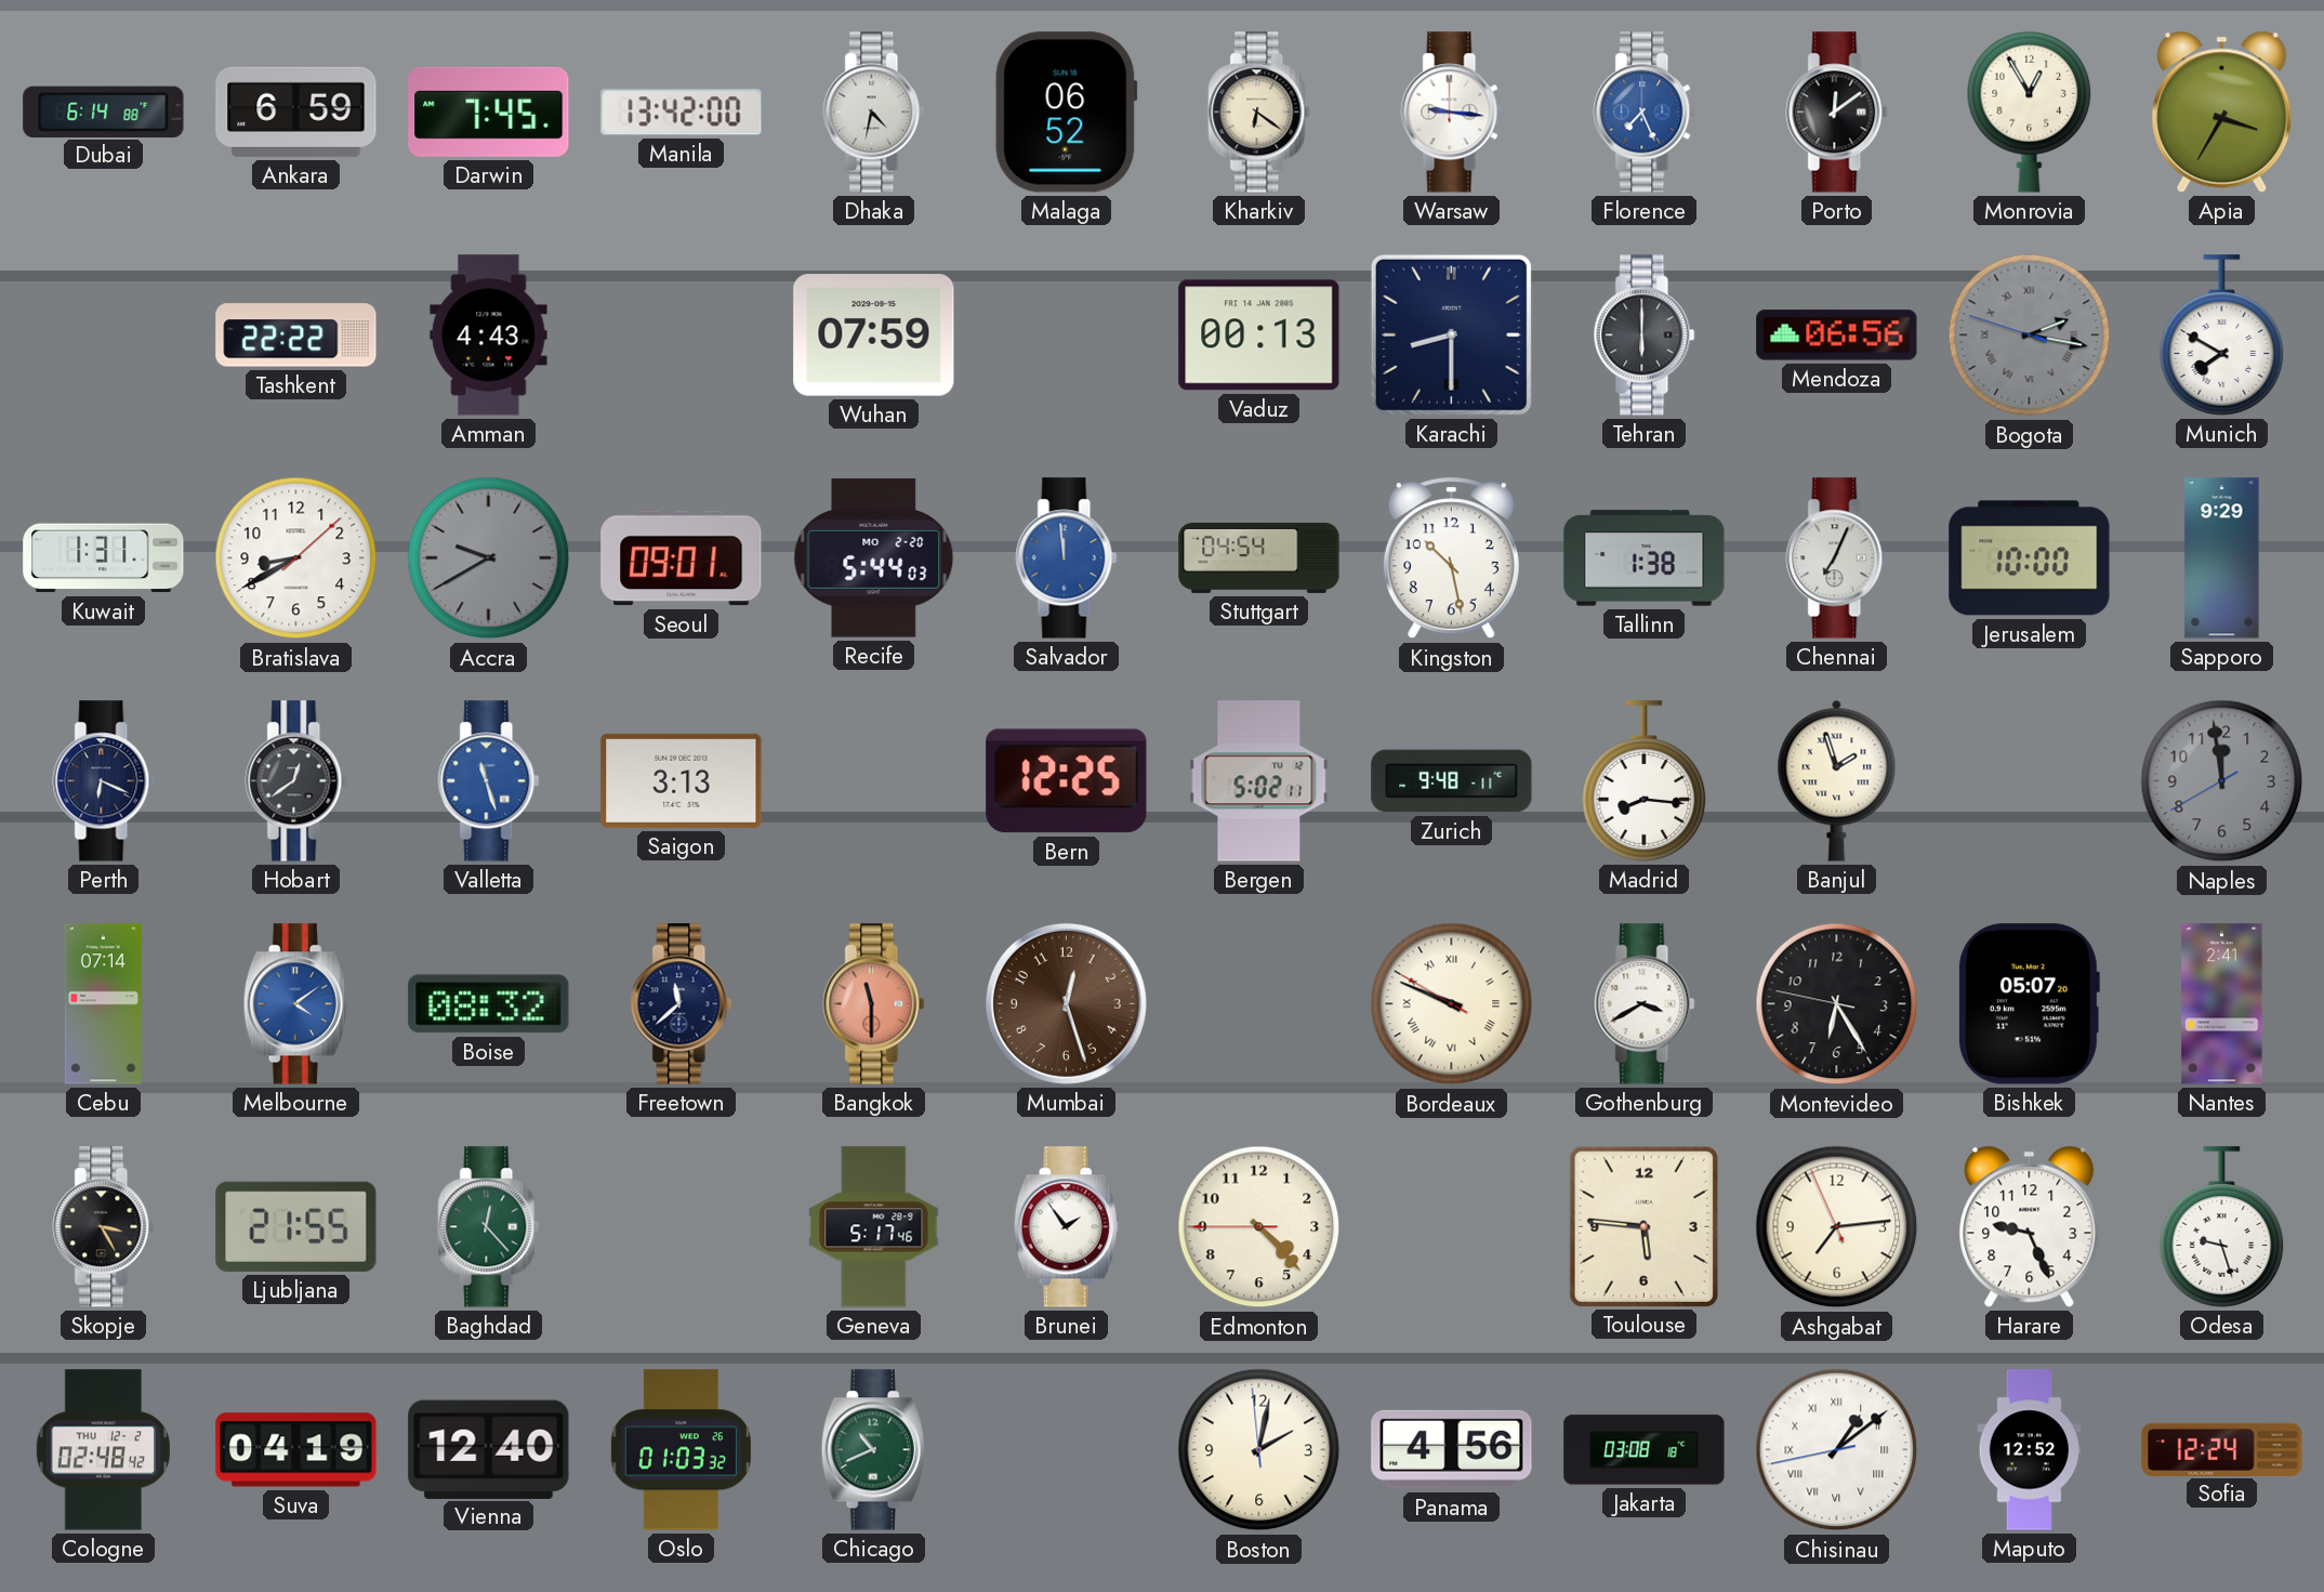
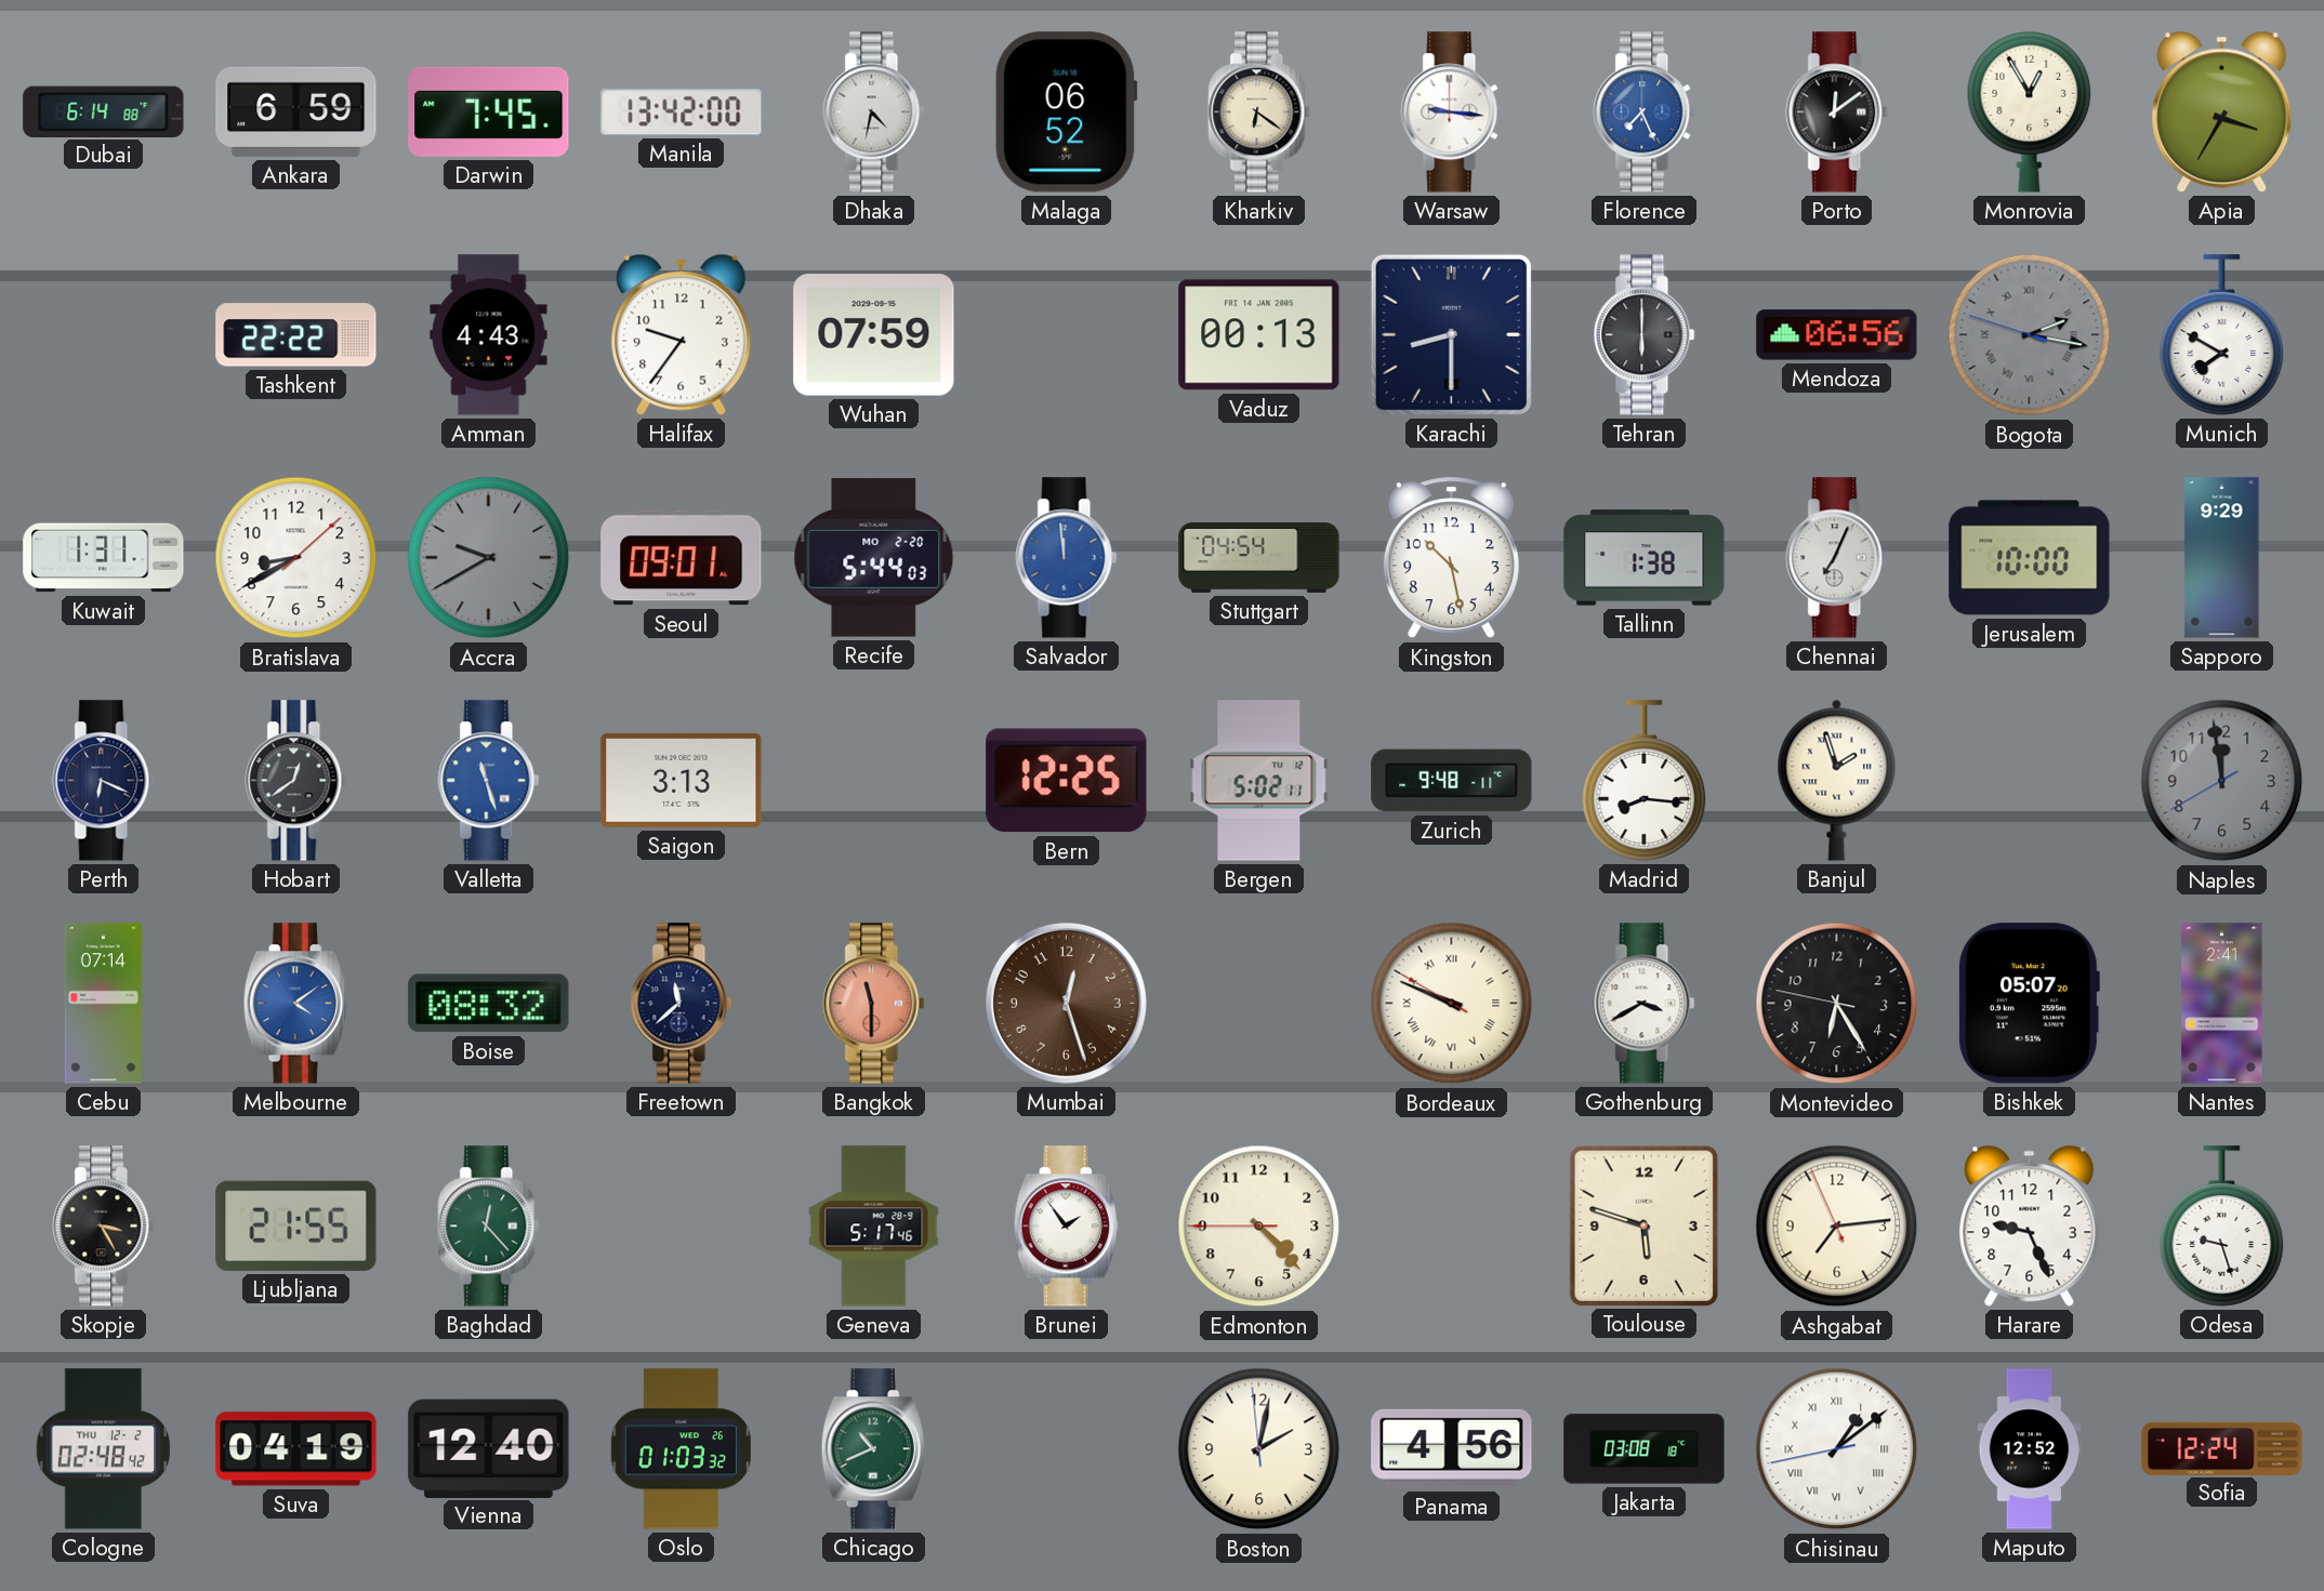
Halifax: none -> 9:36
Toulouse: 5:46 -> 5:48
